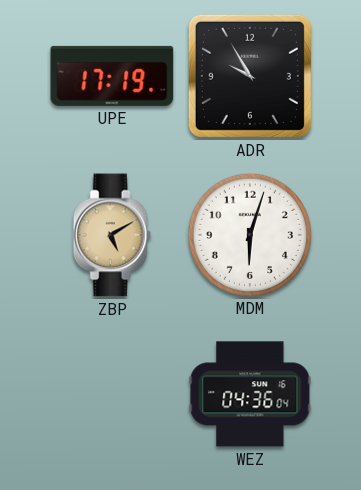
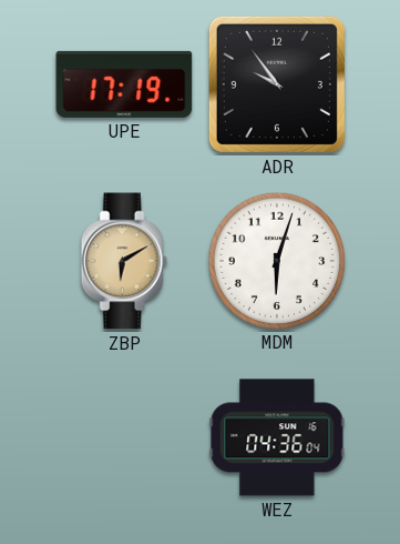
ADR: 9:55 -> 9:54
ZBP: 5:10 -> 6:10
